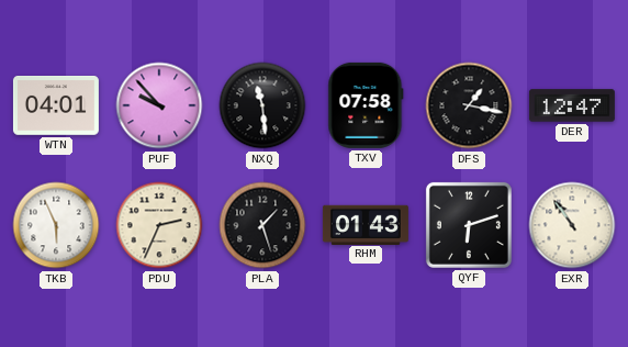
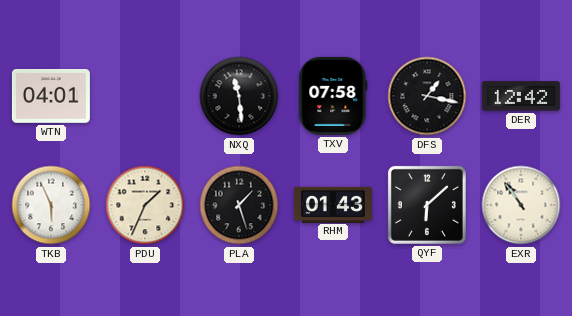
PUF: 9:53 -> none
DER: 12:47 -> 12:42
PDU: 2:34 -> 1:34
QYF: 6:12 -> 6:08
